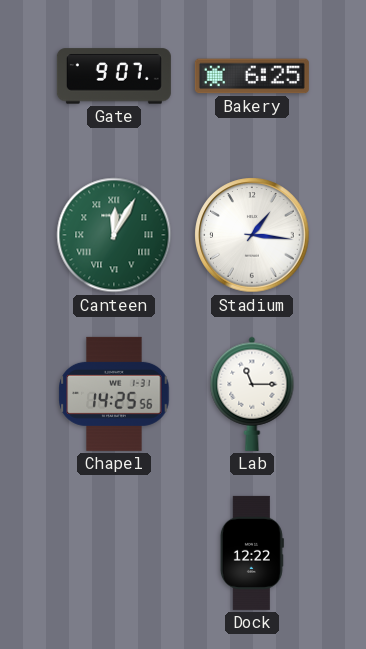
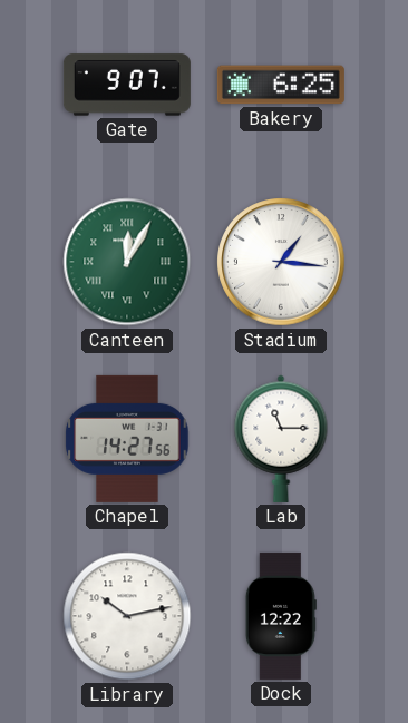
Chapel: 14:25 -> 14:27
Library: none -> 10:13
